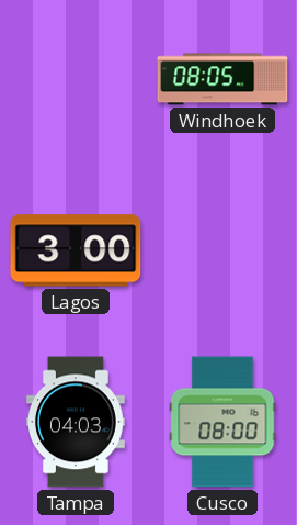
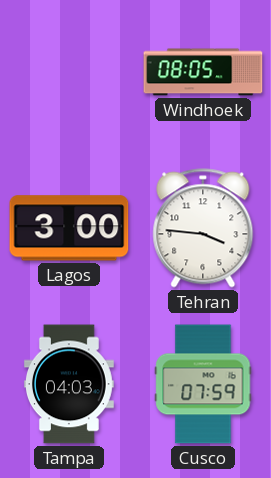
Tehran: none -> 3:46
Cusco: 08:00 -> 07:59
